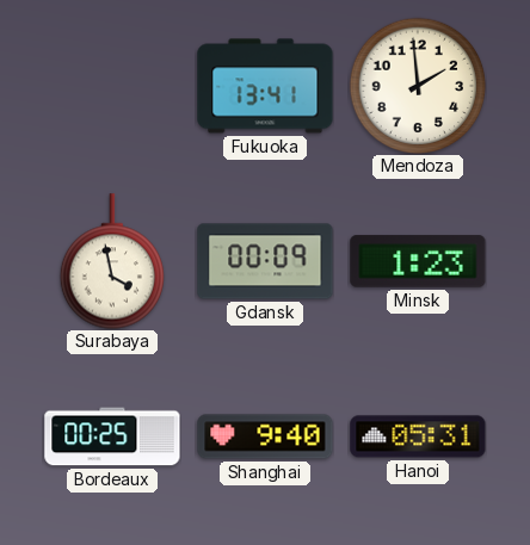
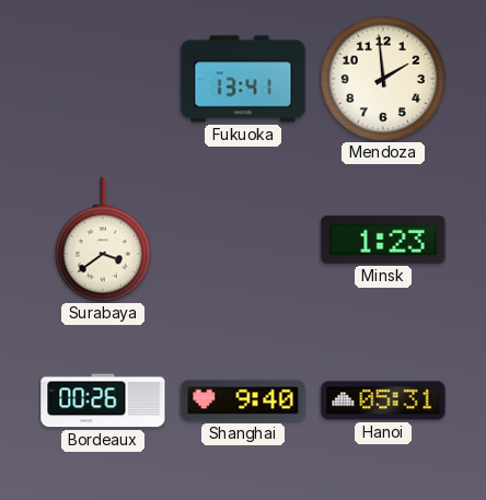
Surabaya: 3:58 -> 3:39
Gdansk: 00:09 -> none
Bordeaux: 00:25 -> 00:26
